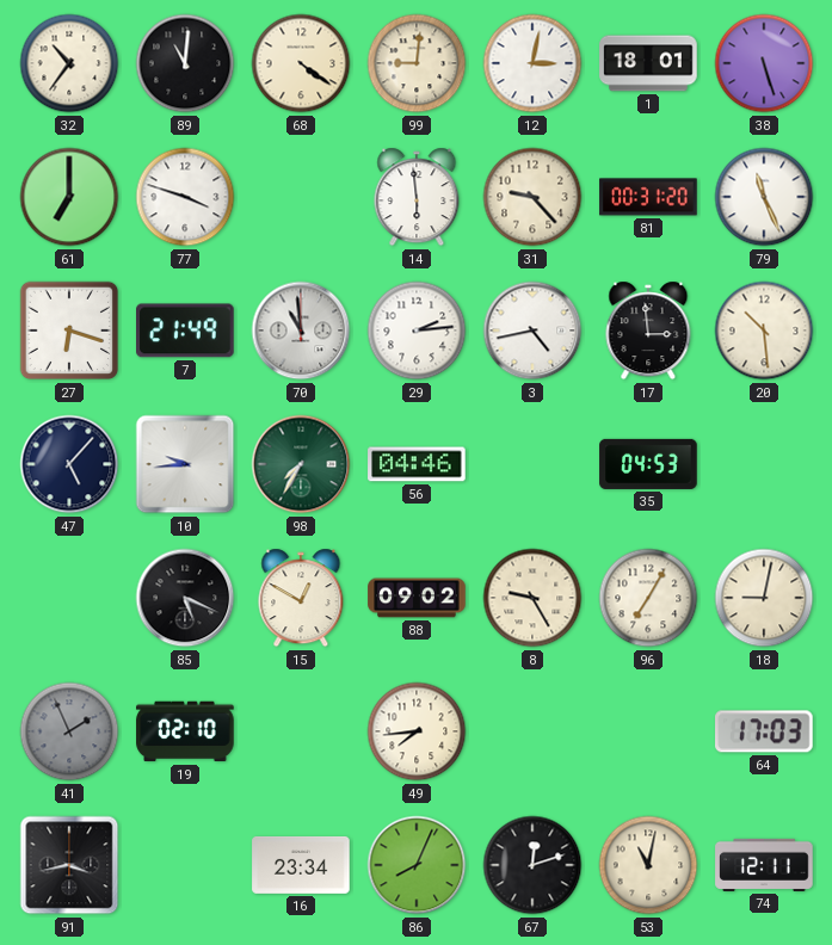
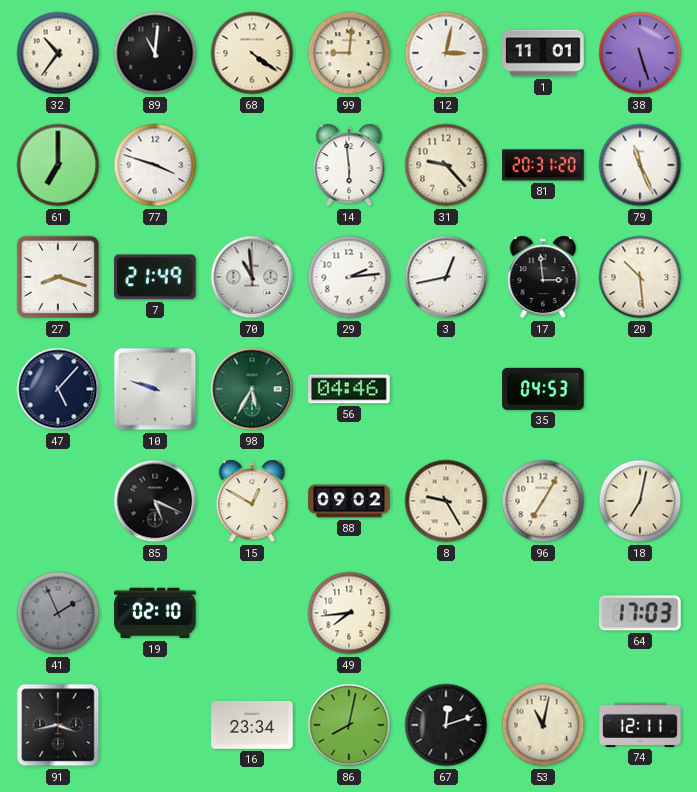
1: 18:01 -> 11:01
81: 00:31 -> 20:31
27: 6:18 -> 8:18
3: 4:43 -> 12:43
10: 9:44 -> 9:48
98: 7:35 -> 5:35
18: 9:02 -> 7:02
86: 8:04 -> 8:02
